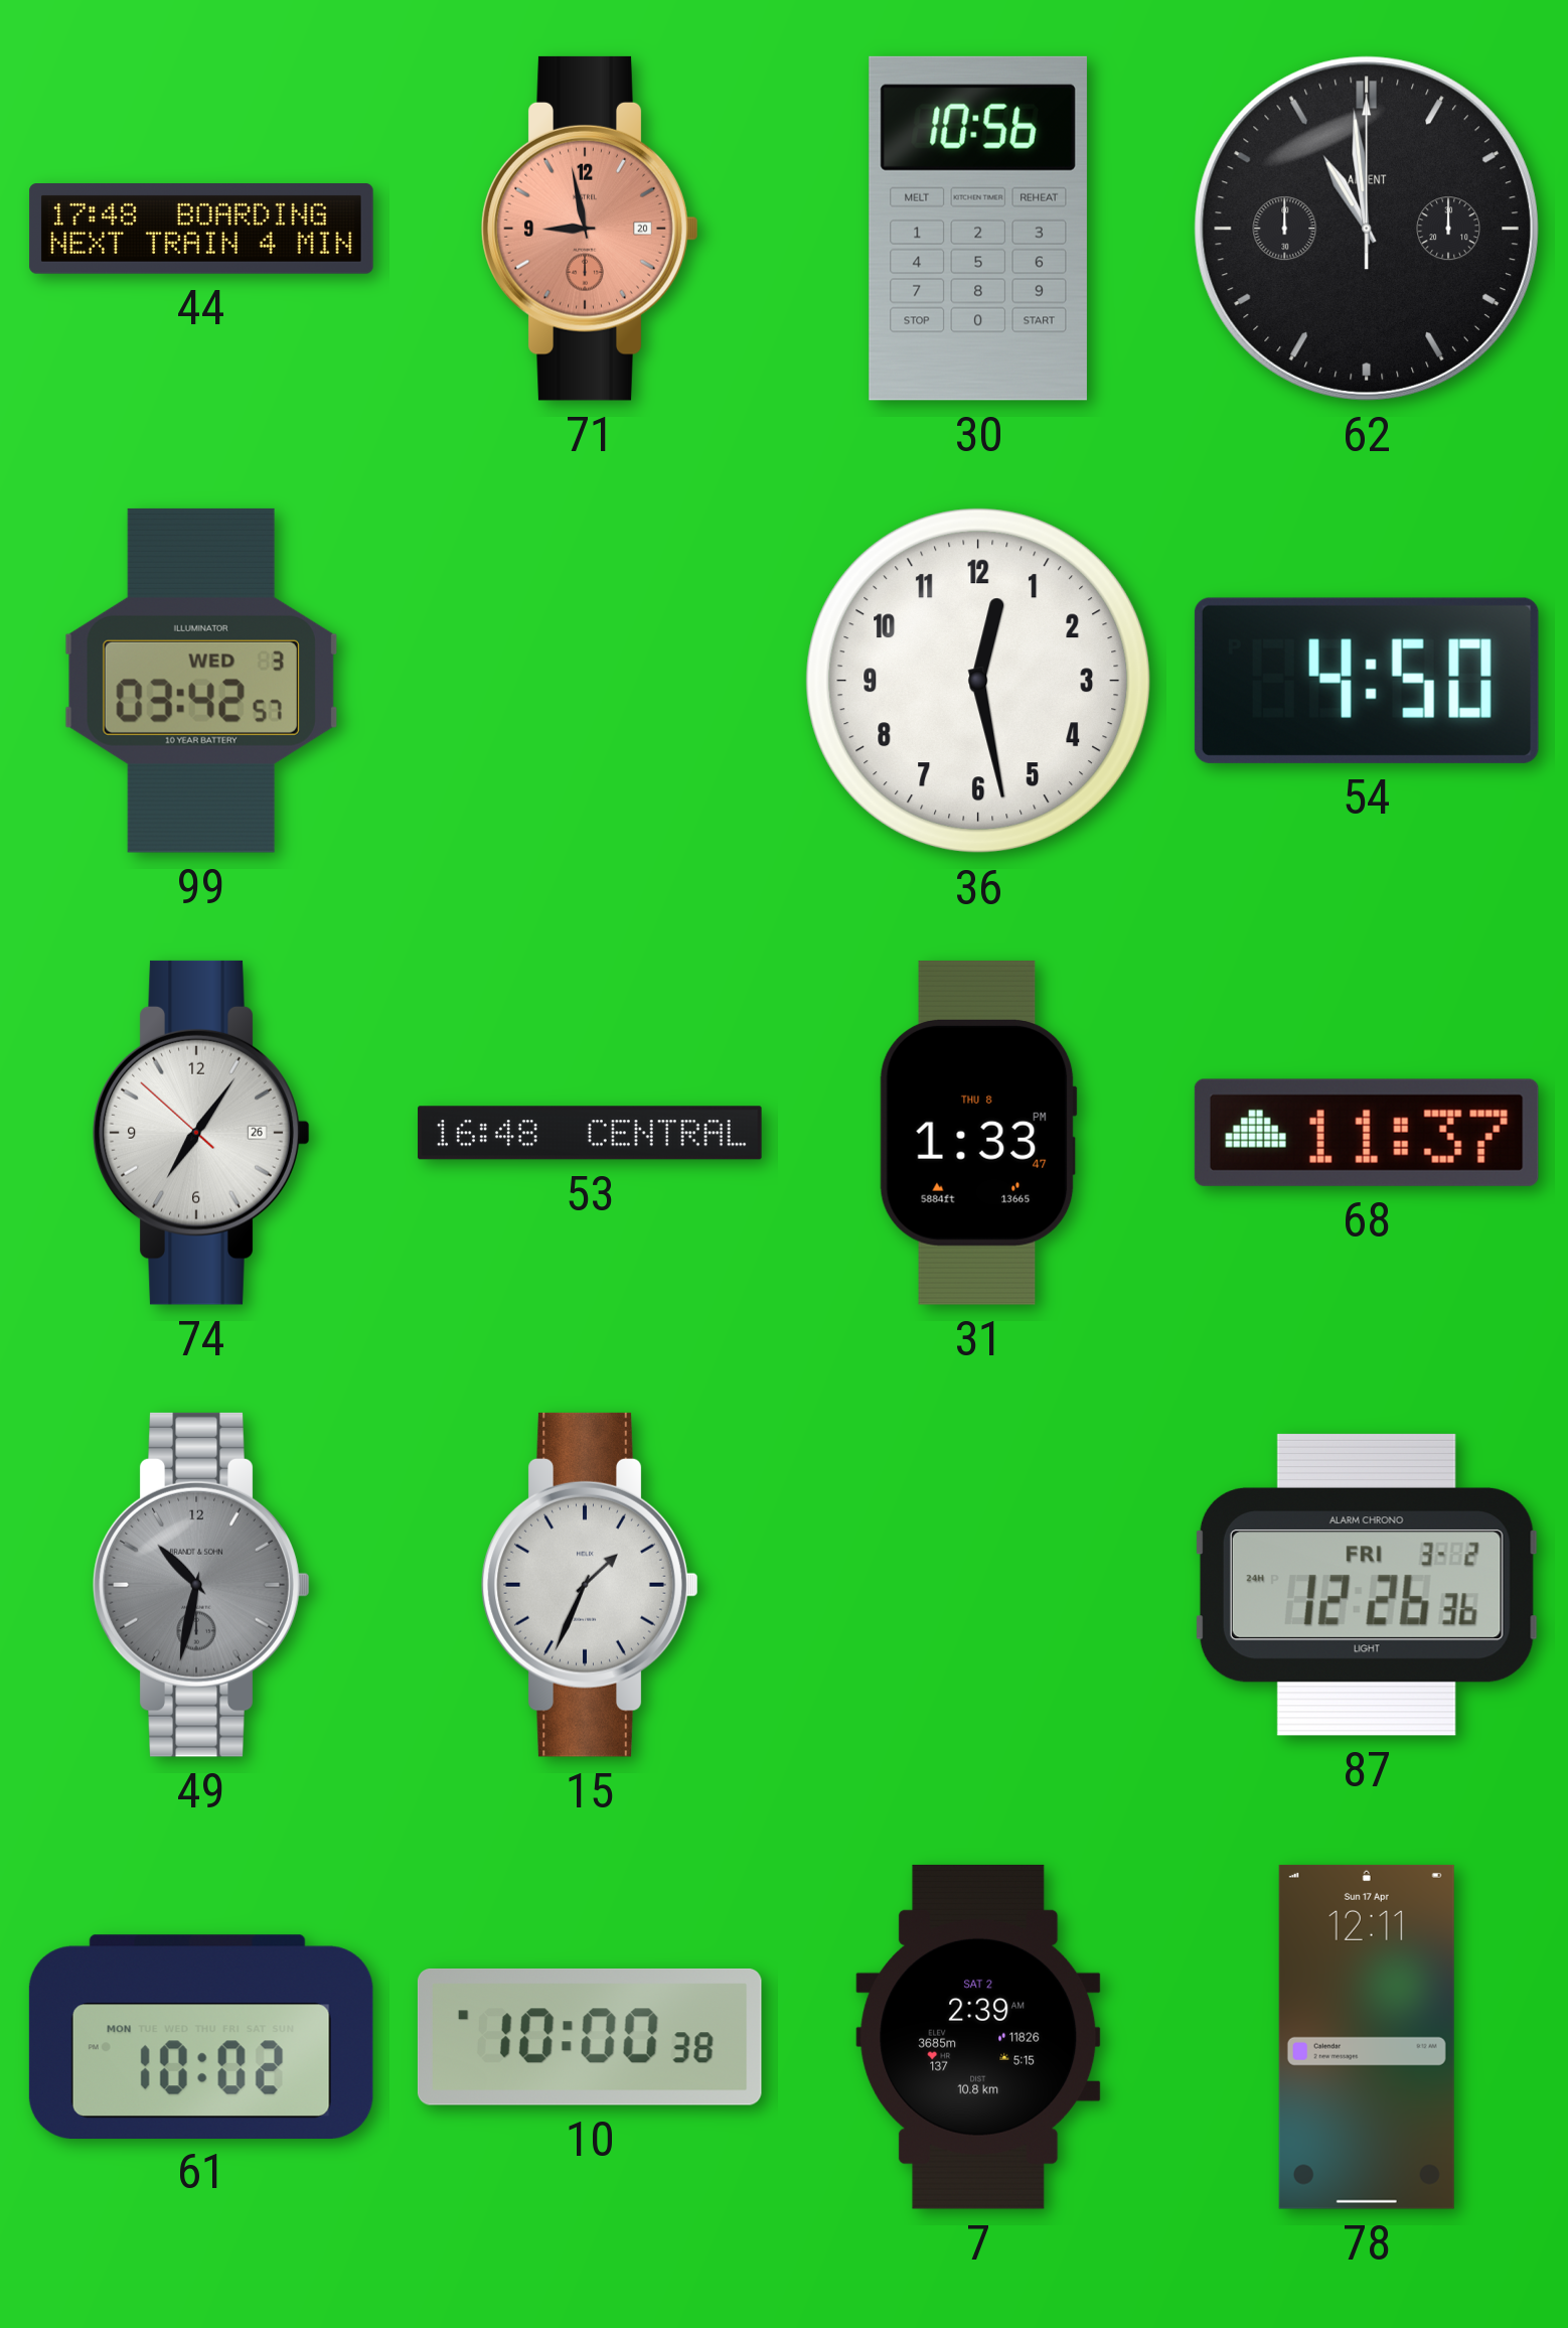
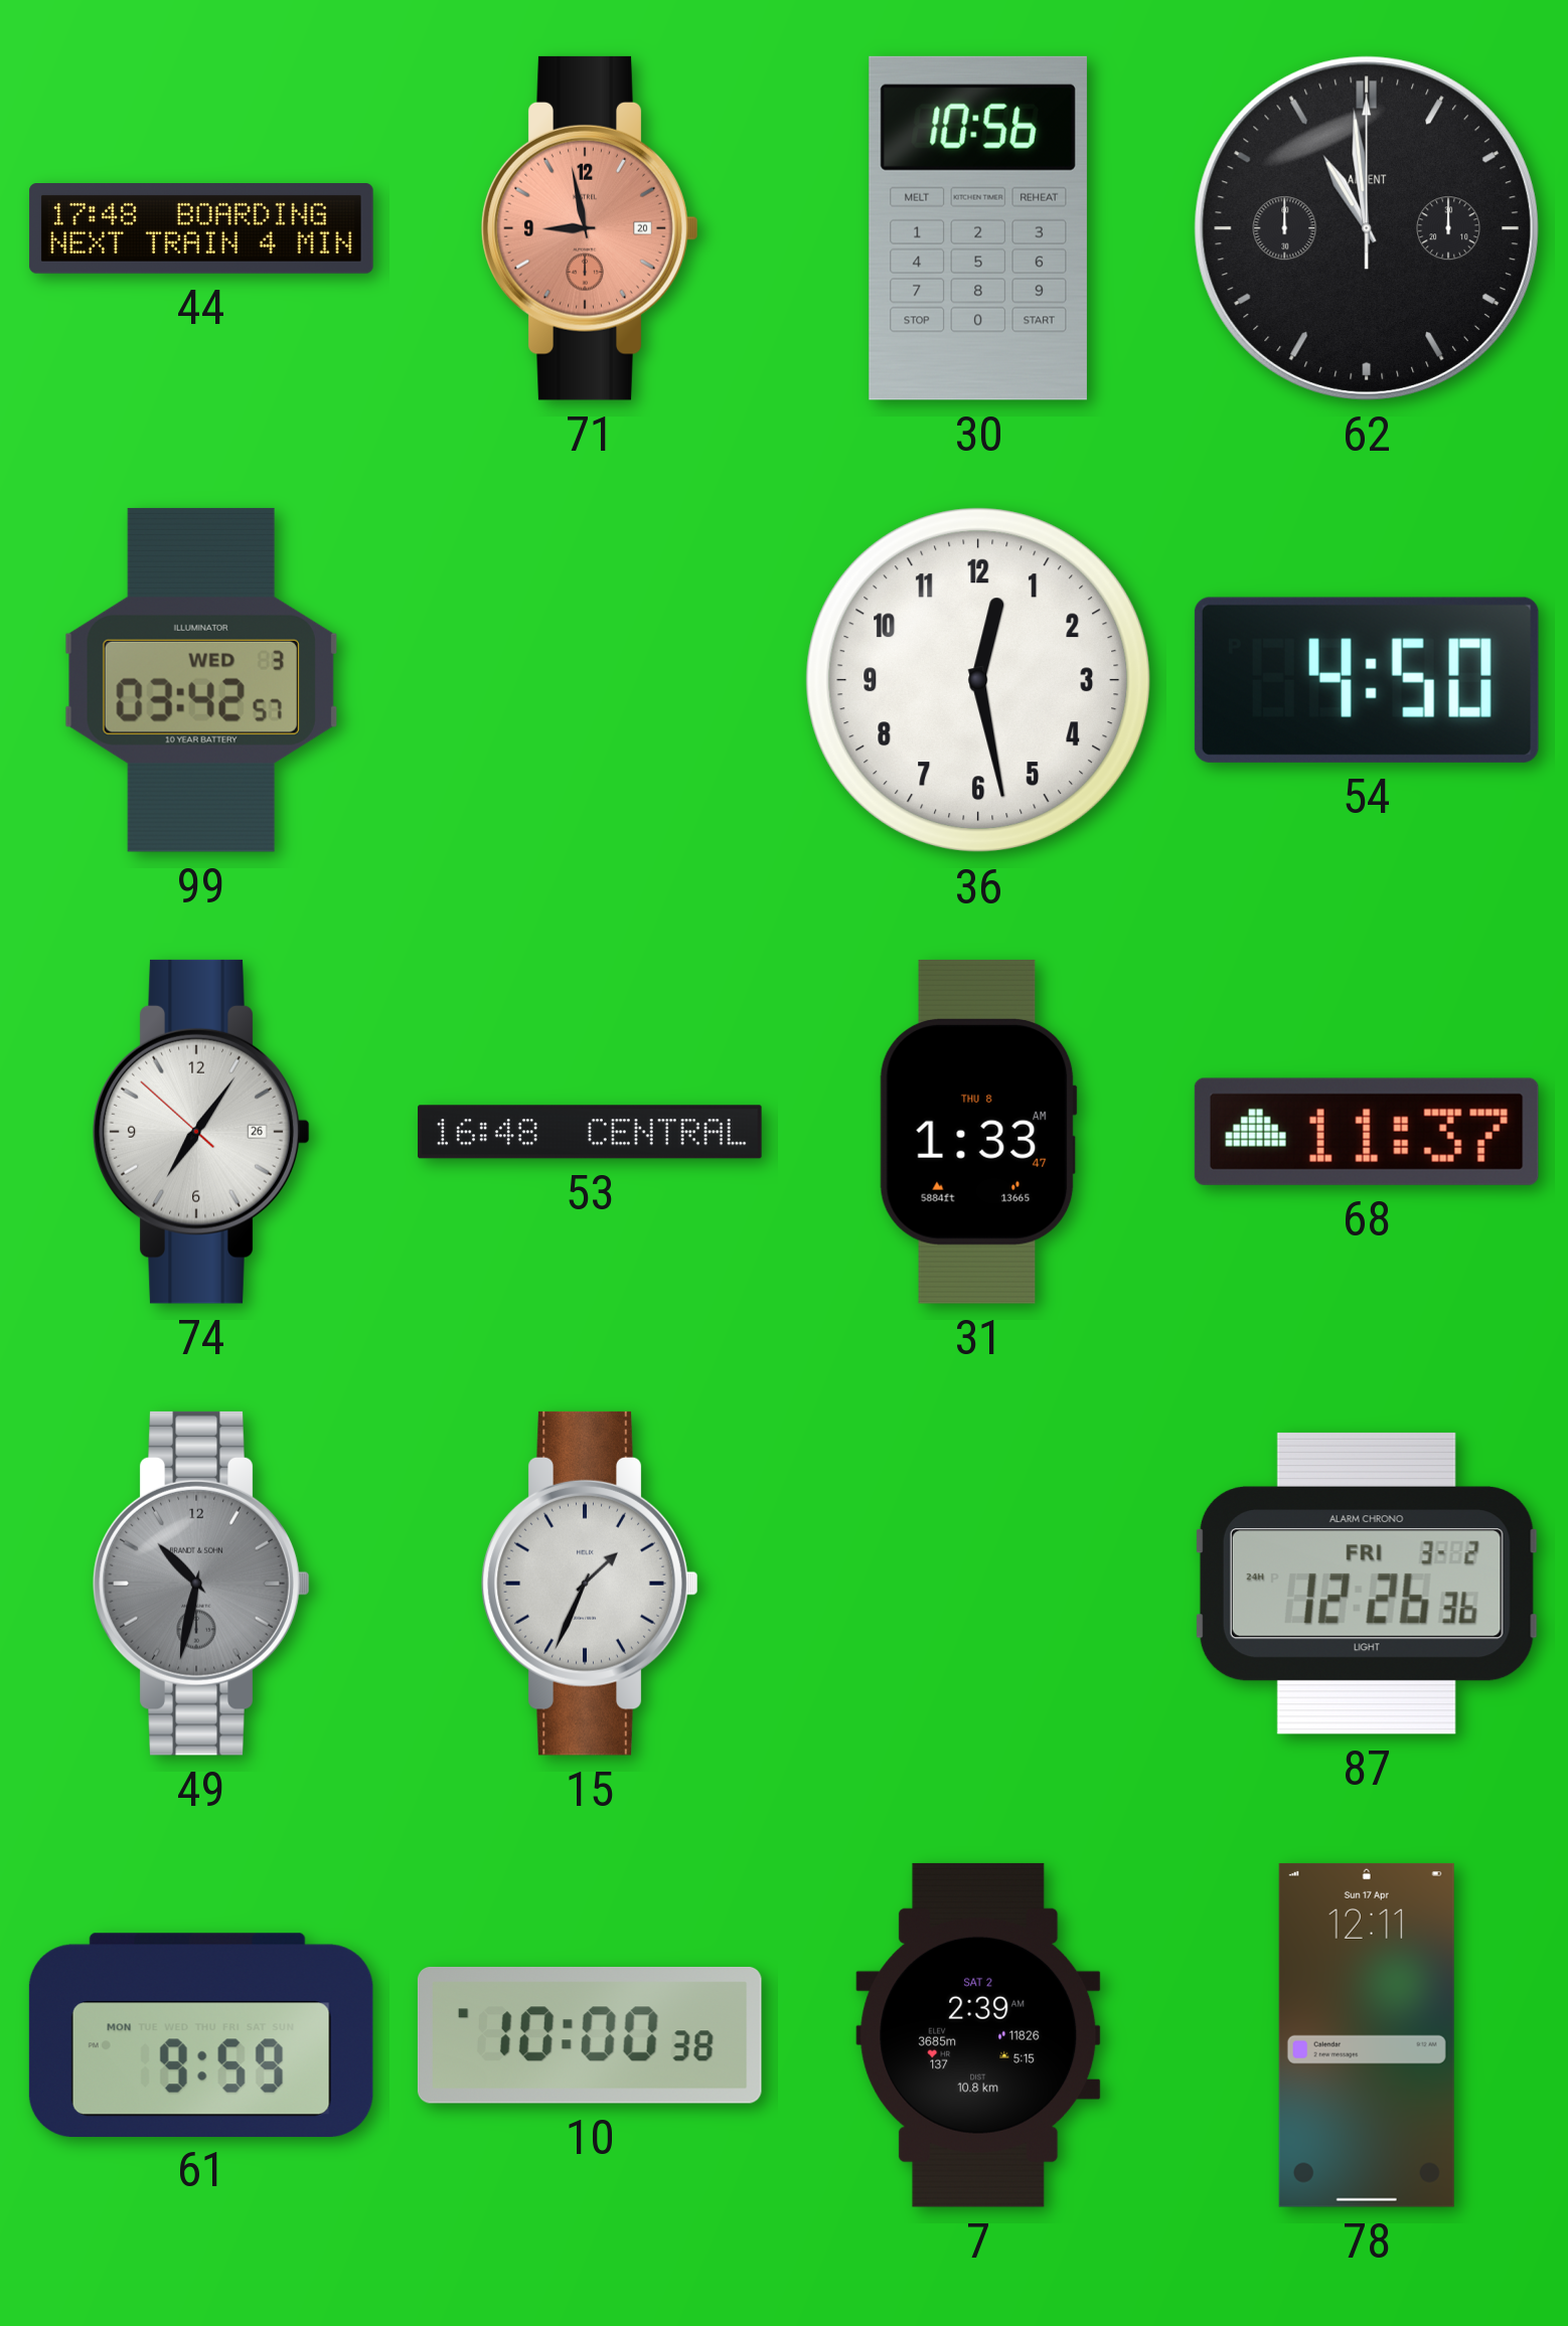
31: 1:33:47 PM -> 1:33:47 AM
61: 10:02 -> 9:59
